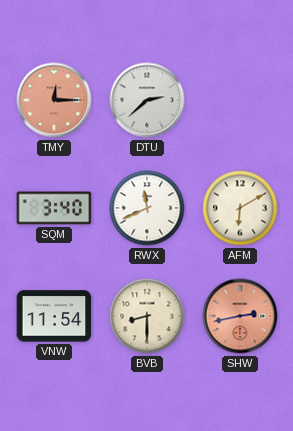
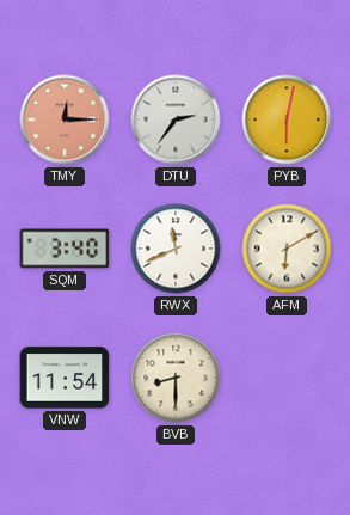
DTU: 2:38 -> 2:36
PYB: none -> 6:02
SHW: 2:43 -> none
